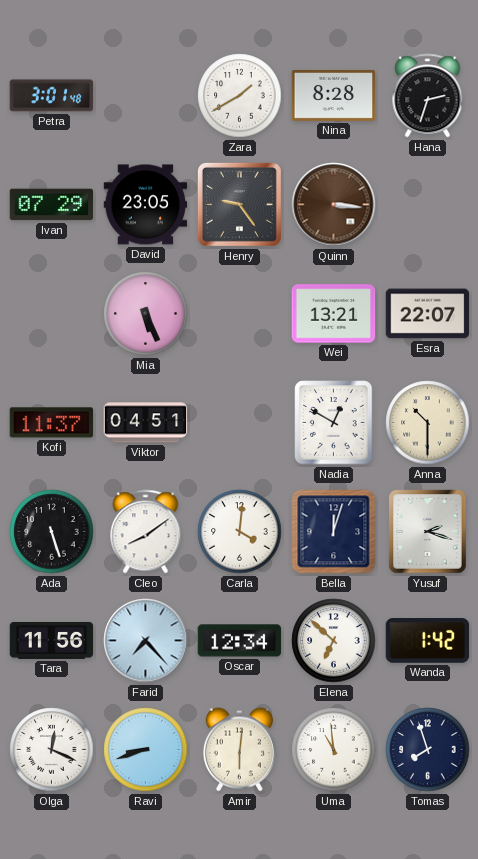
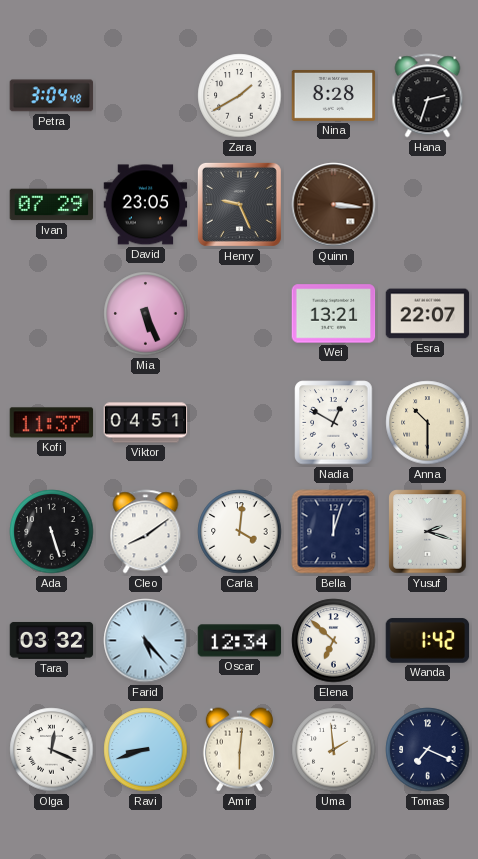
Petra: 3:01 -> 3:04
Henry: 9:24 -> 9:26
Tara: 11:56 -> 03:32
Farid: 7:23 -> 5:23
Uma: 10:59 -> 1:59
Tomas: 7:57 -> 7:19
